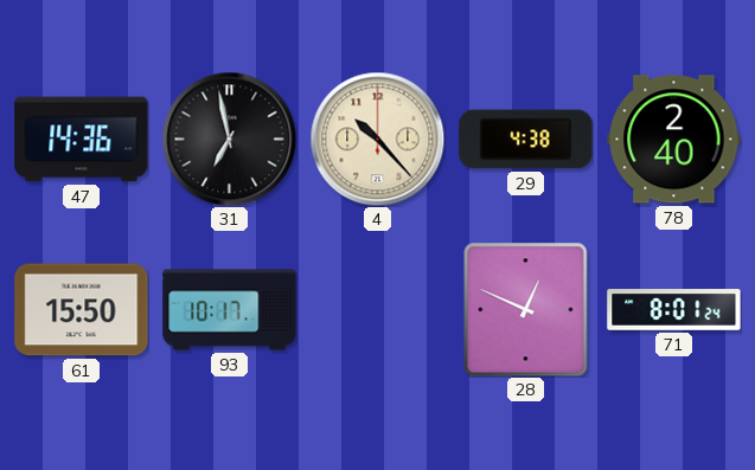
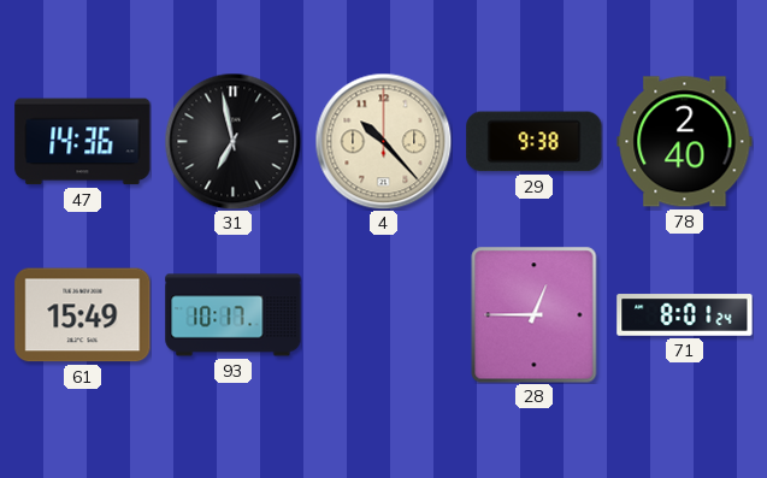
29: 4:38 -> 9:38
61: 15:50 -> 15:49
28: 12:49 -> 12:45
